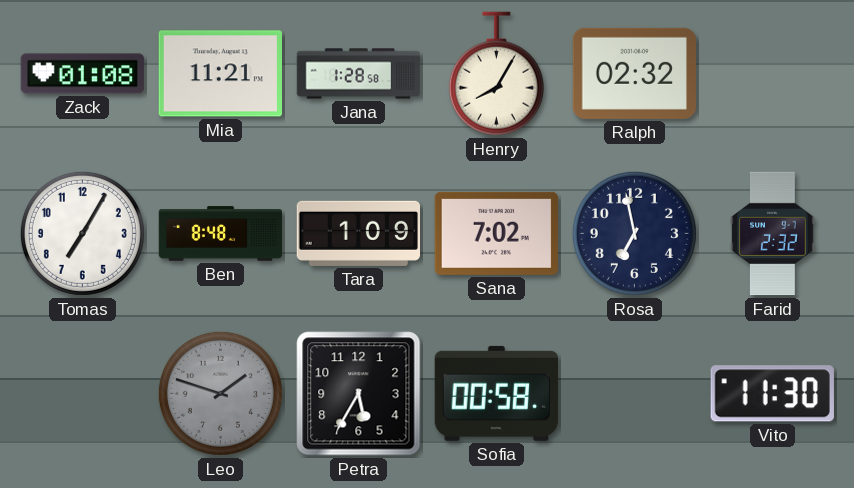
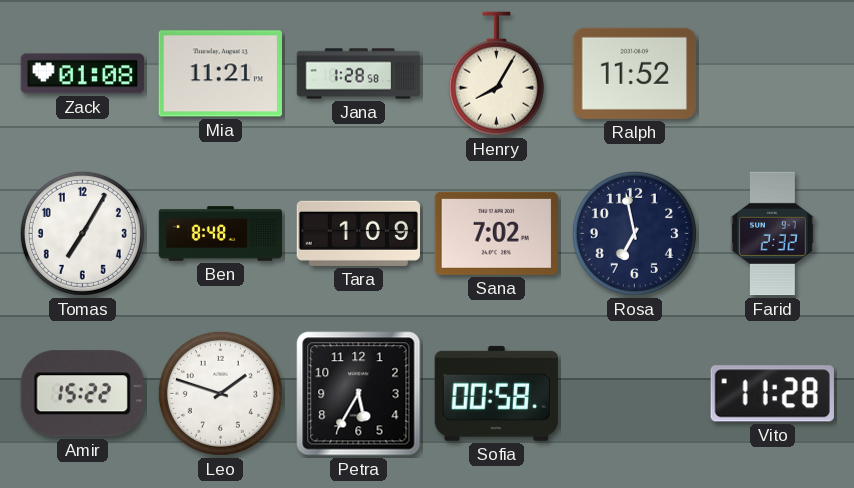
Ralph: 02:32 -> 11:52
Amir: none -> 15:22
Leo dial: grey -> white
Vito: 11:30 -> 11:28
